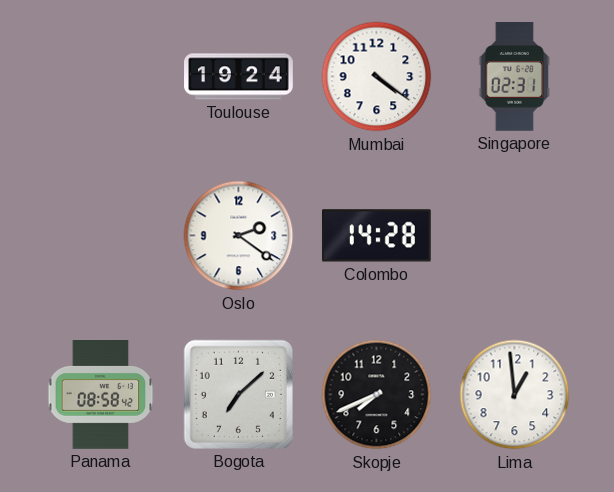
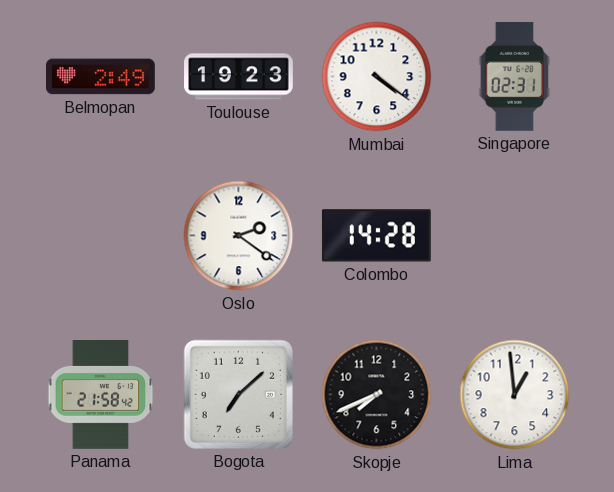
Belmopan: none -> 2:49
Toulouse: 19:24 -> 19:23
Panama: 08:58 -> 21:58
